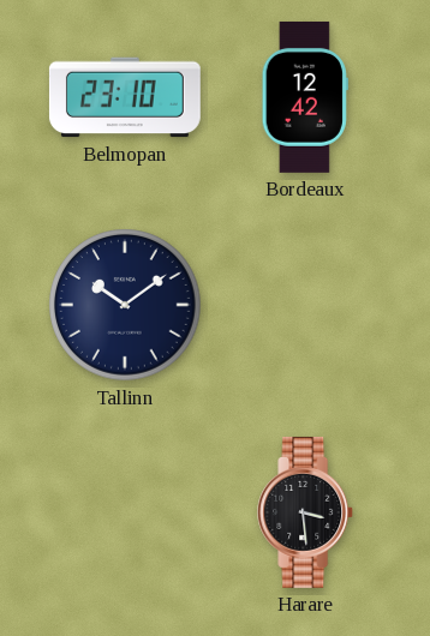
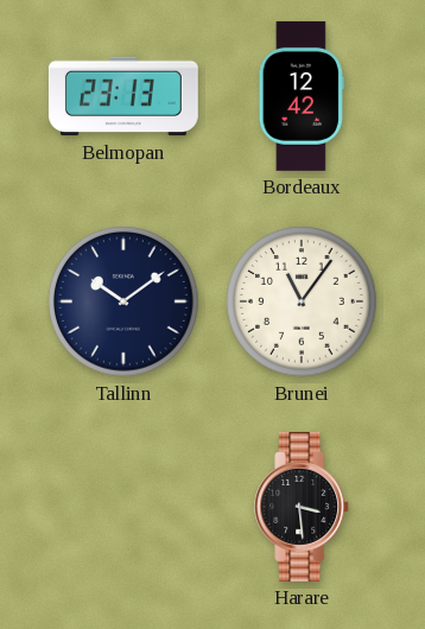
Belmopan: 23:10 -> 23:13
Brunei: none -> 11:06
